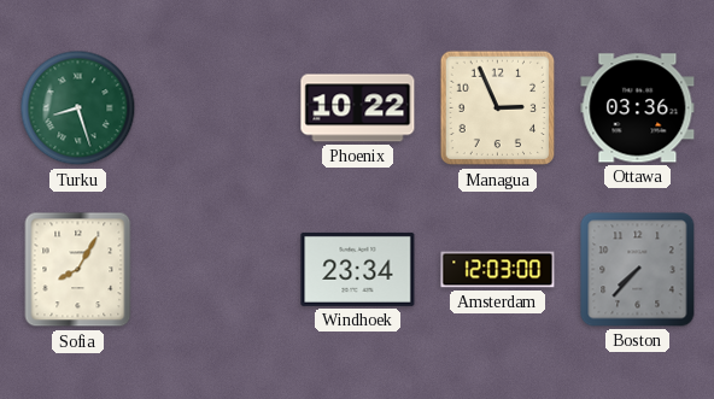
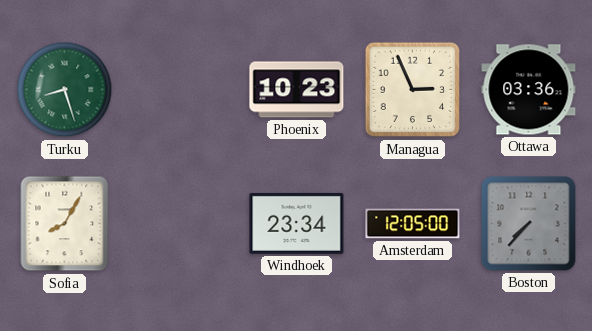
Phoenix: 10:22 -> 10:23
Amsterdam: 12:03 -> 12:05
